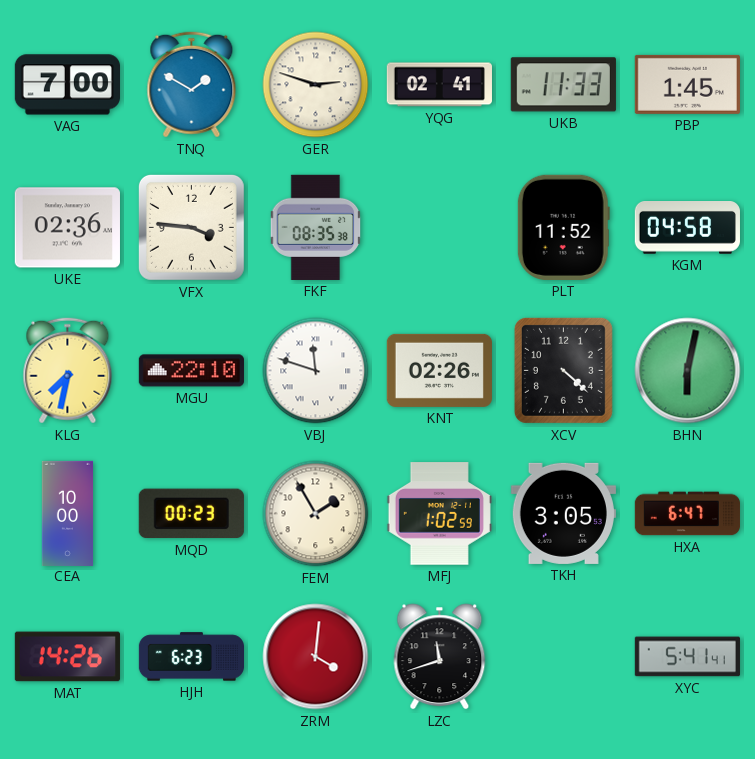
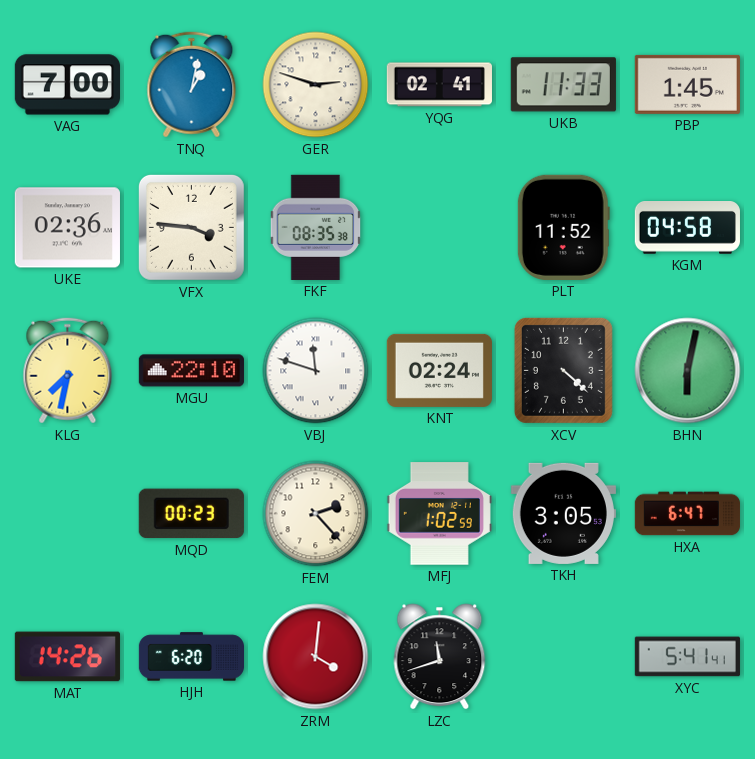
TNQ: 1:50 -> 1:02
KNT: 02:26 -> 02:24
CEA: 10:00 -> none
FEM: 1:55 -> 2:23
HJH: 6:23 -> 6:20
